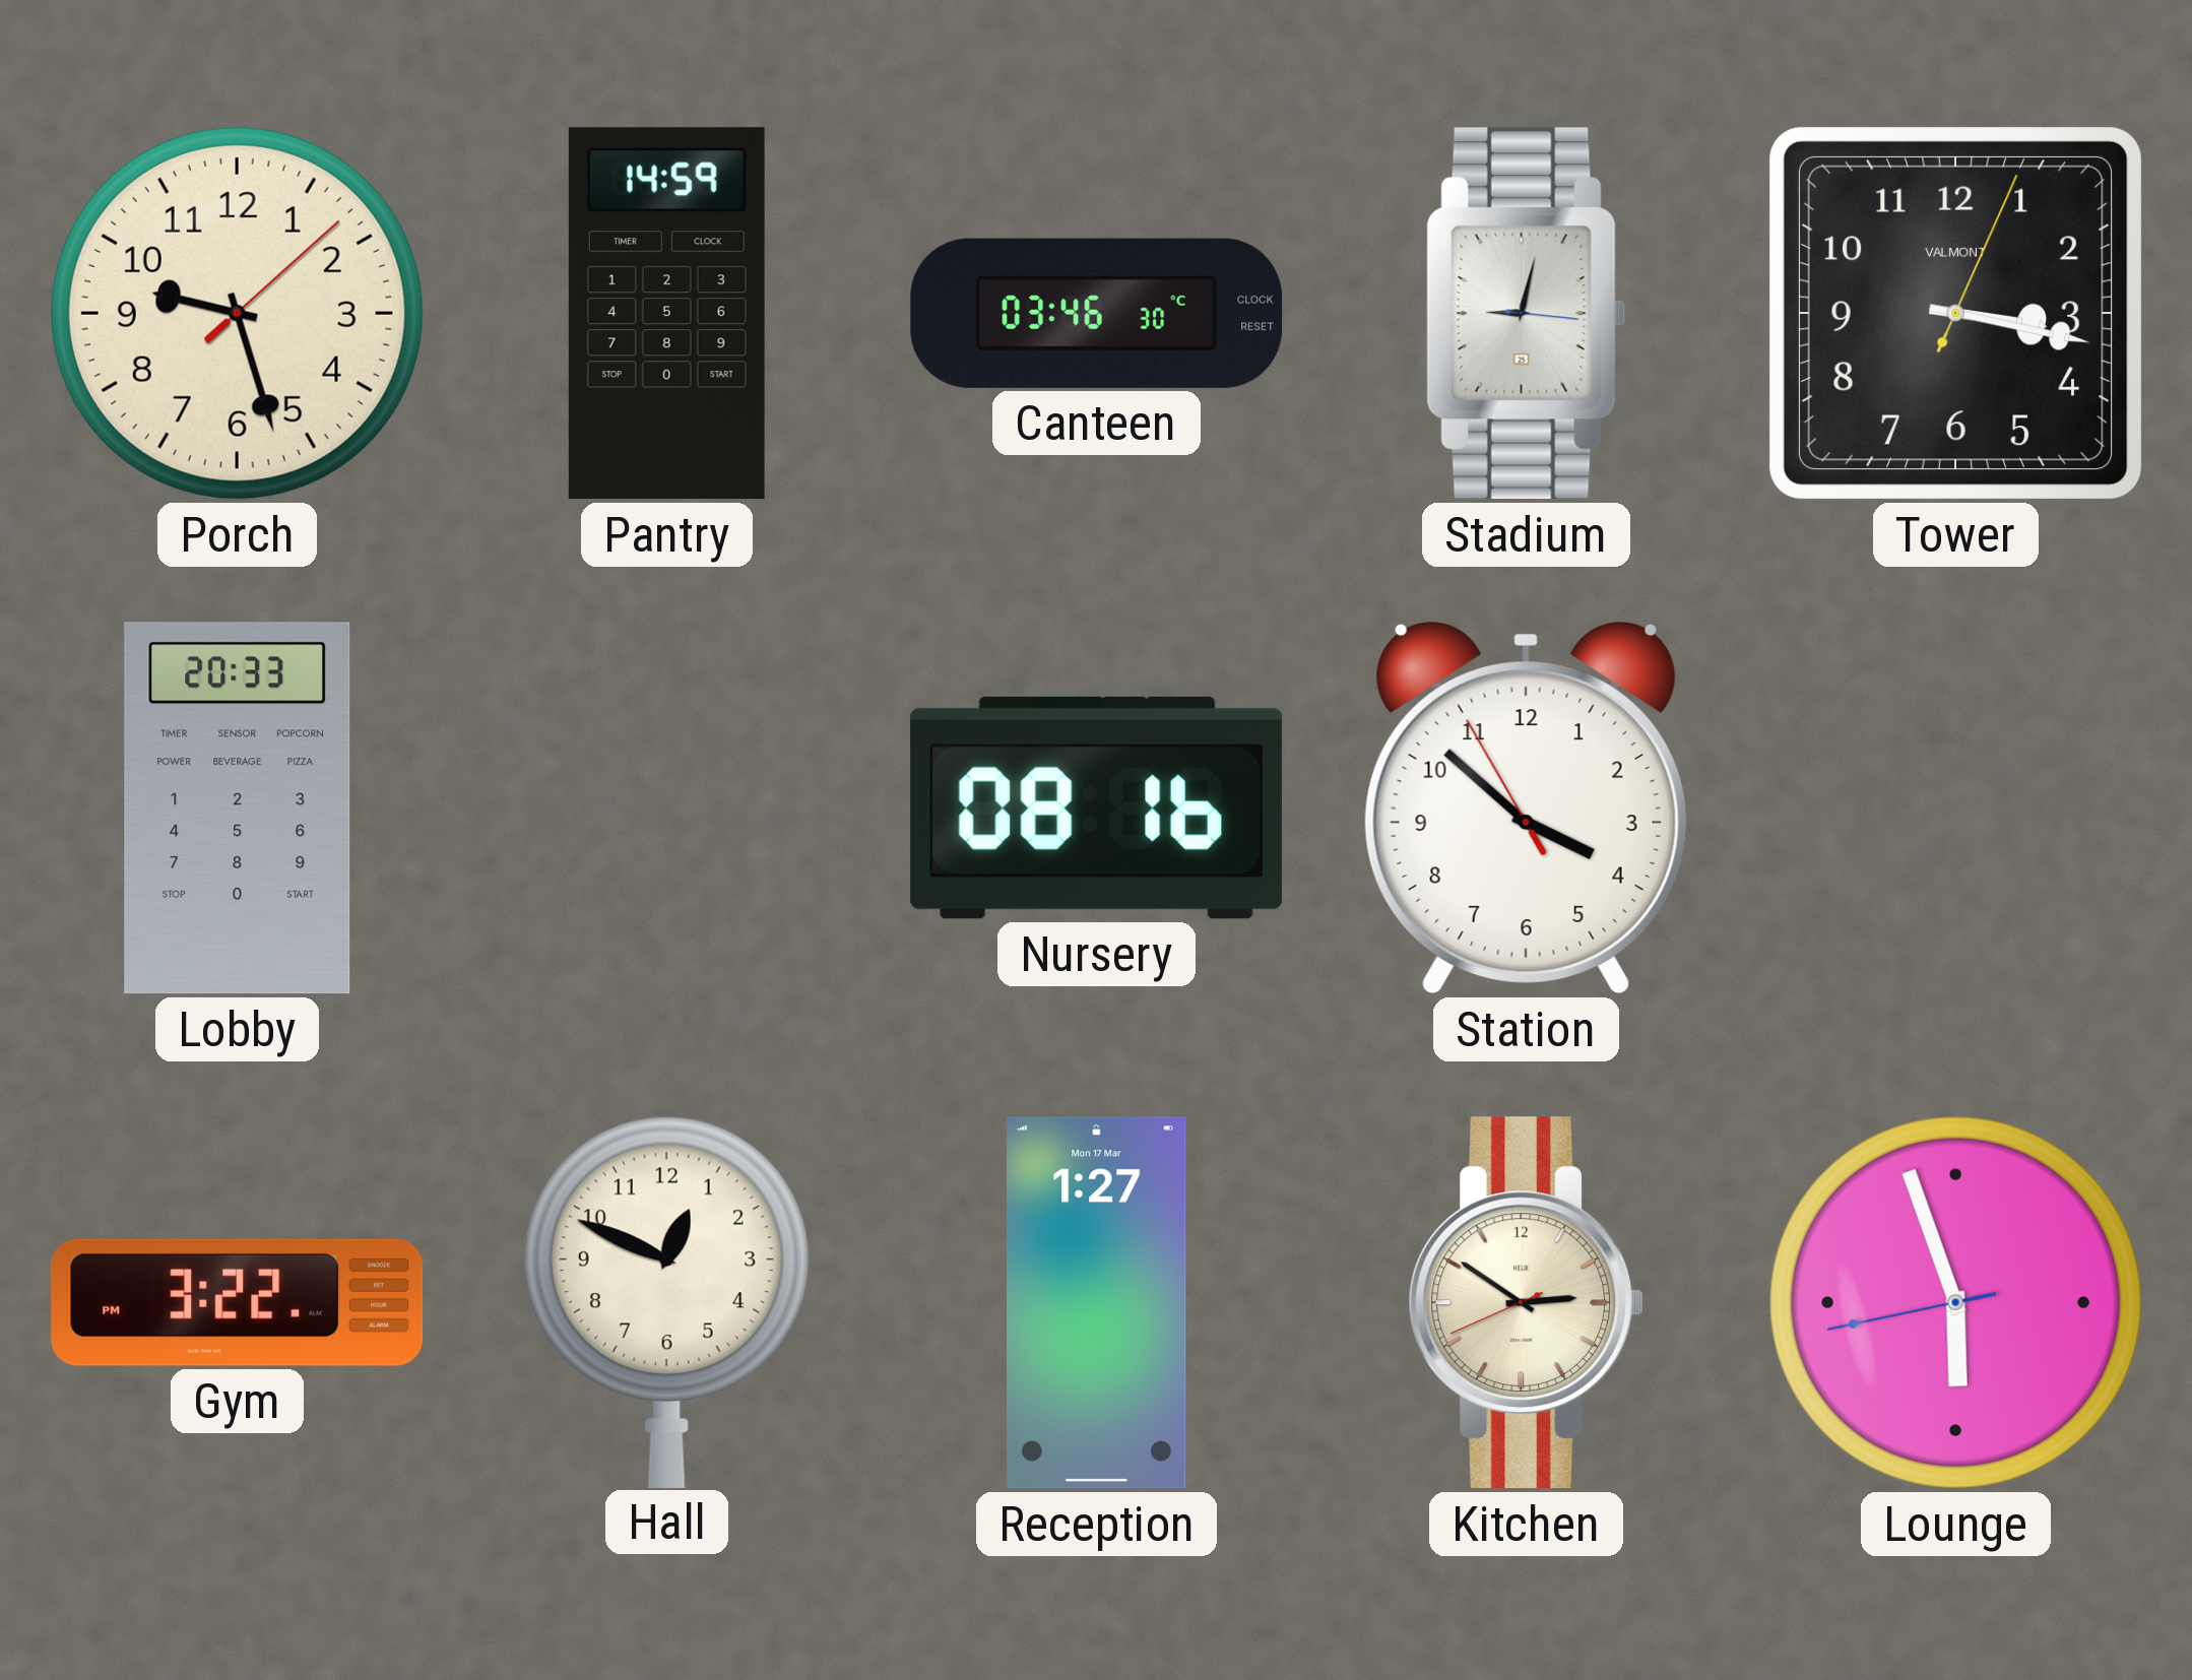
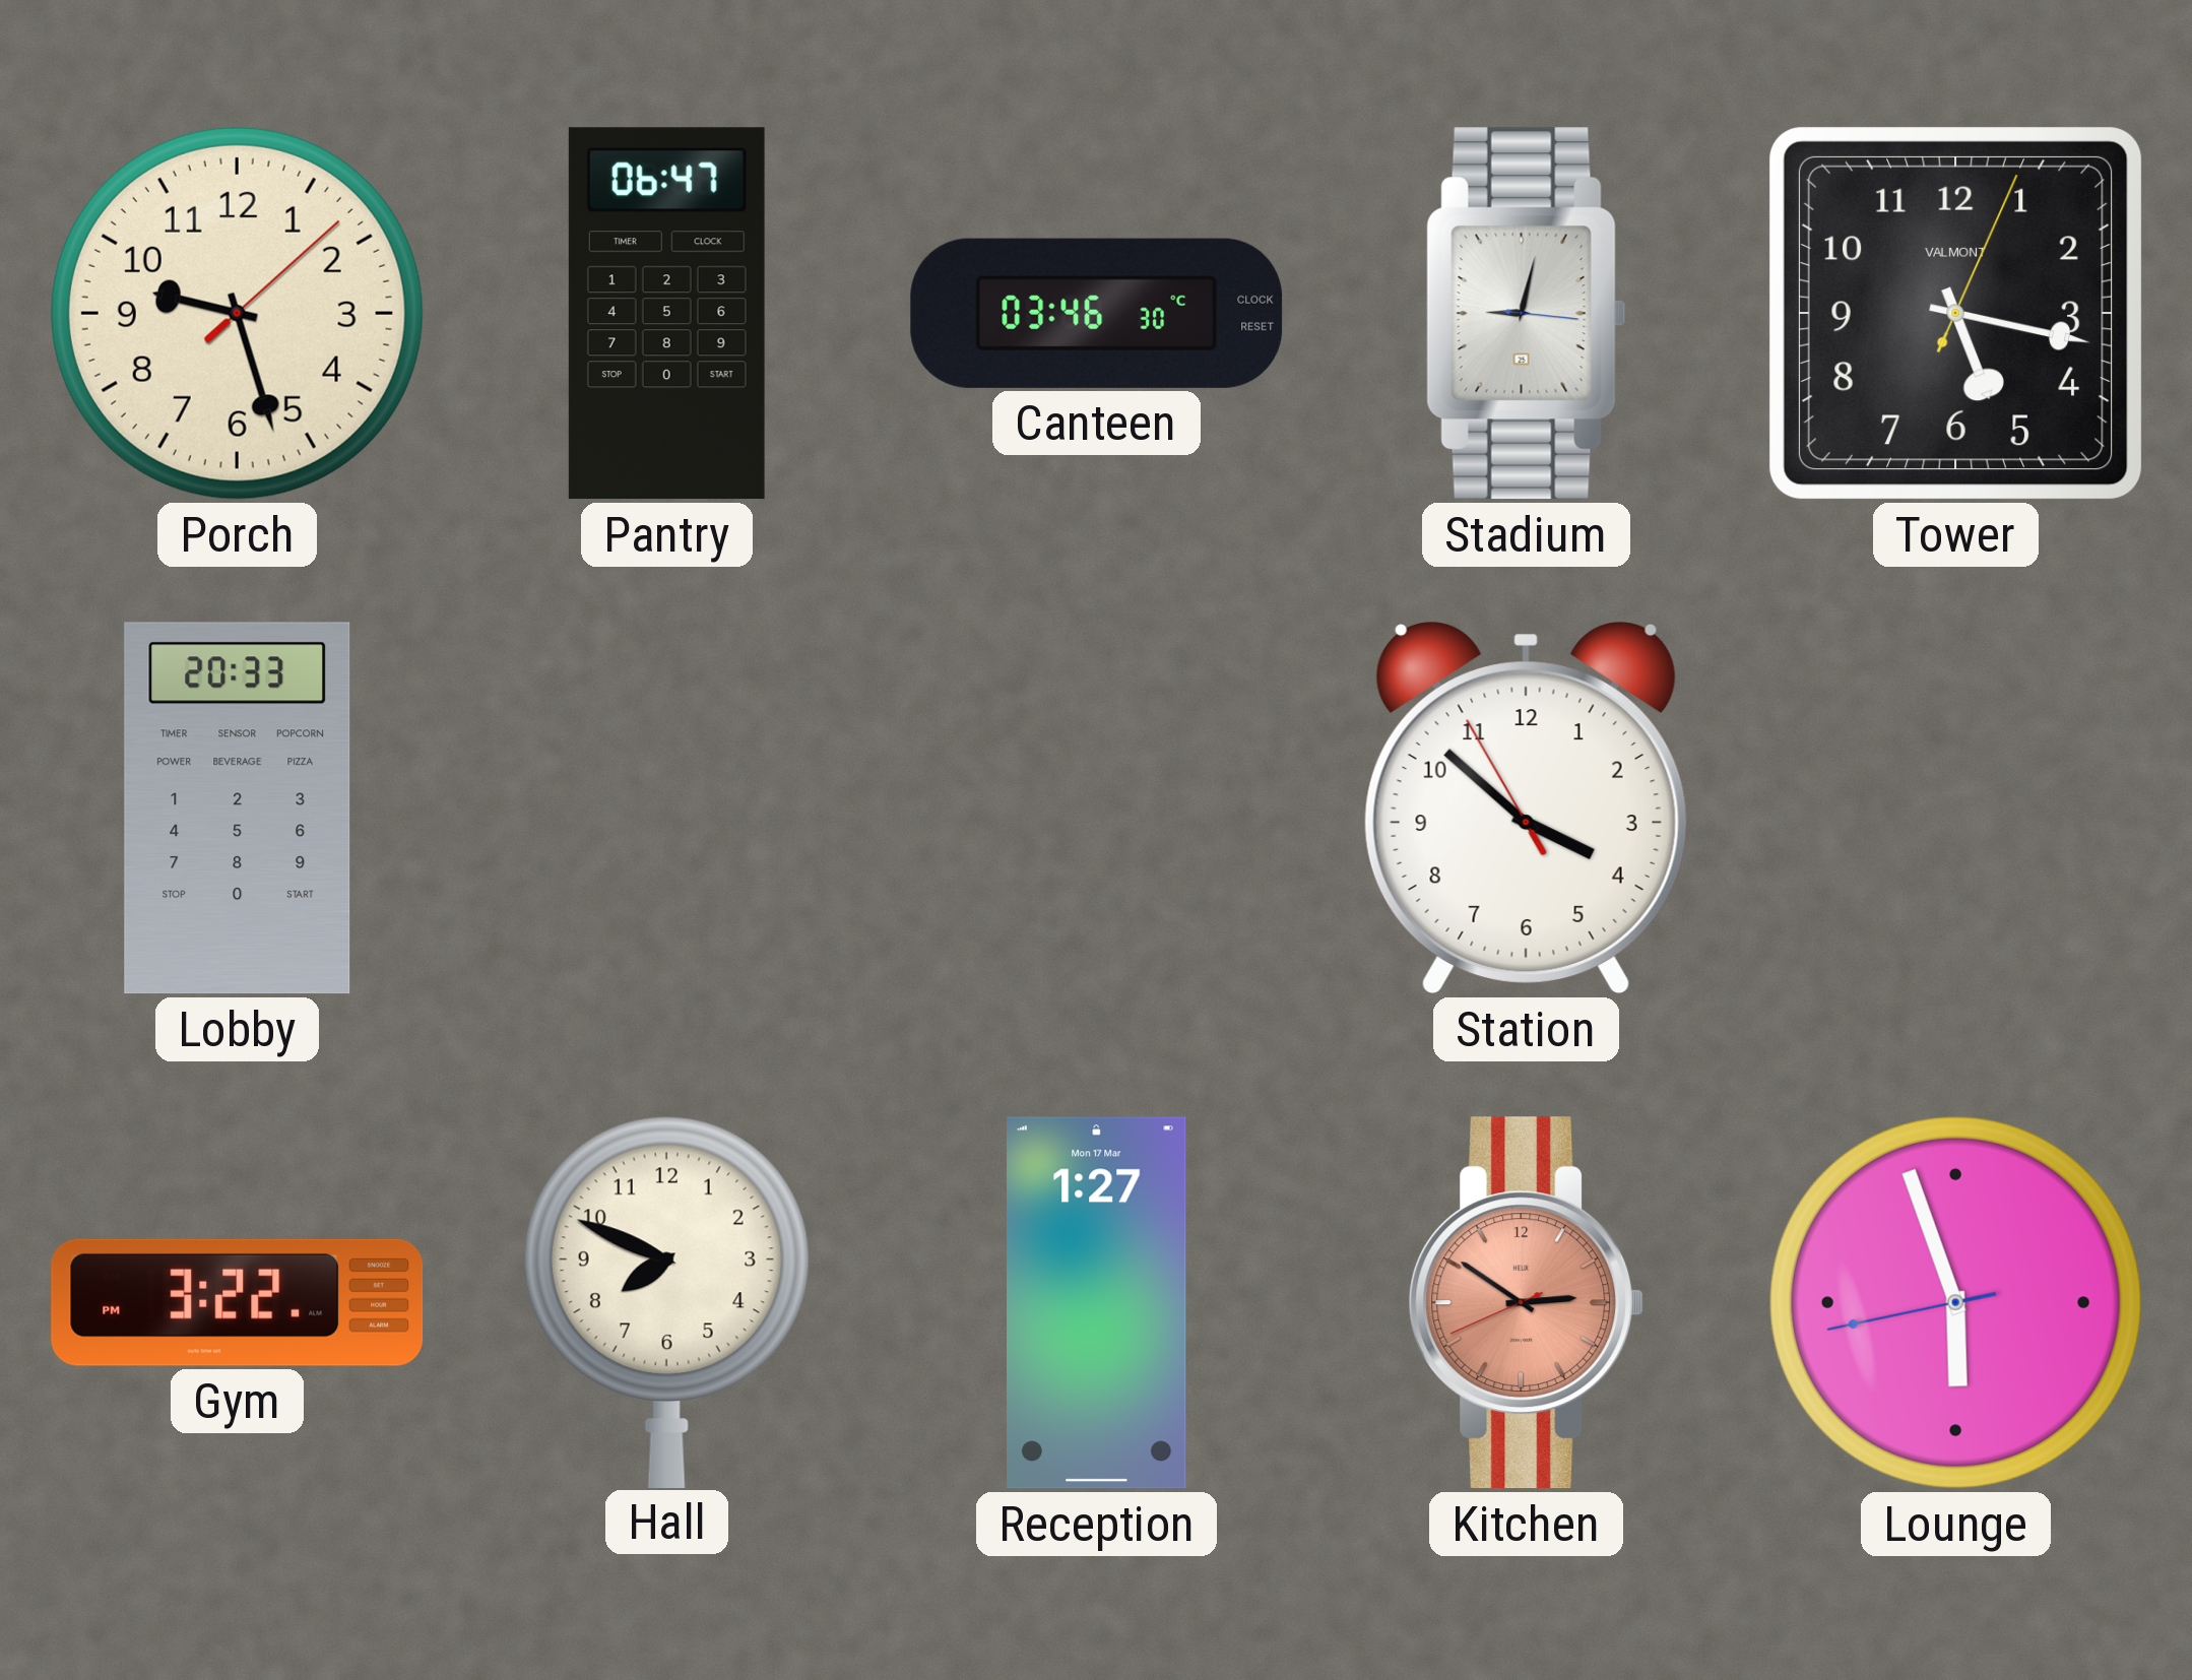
Pantry: 14:59 -> 06:47
Tower: 3:17 -> 5:17
Nursery: 08:16 -> none
Hall: 12:49 -> 7:49
Kitchen dial: cream -> salmon
